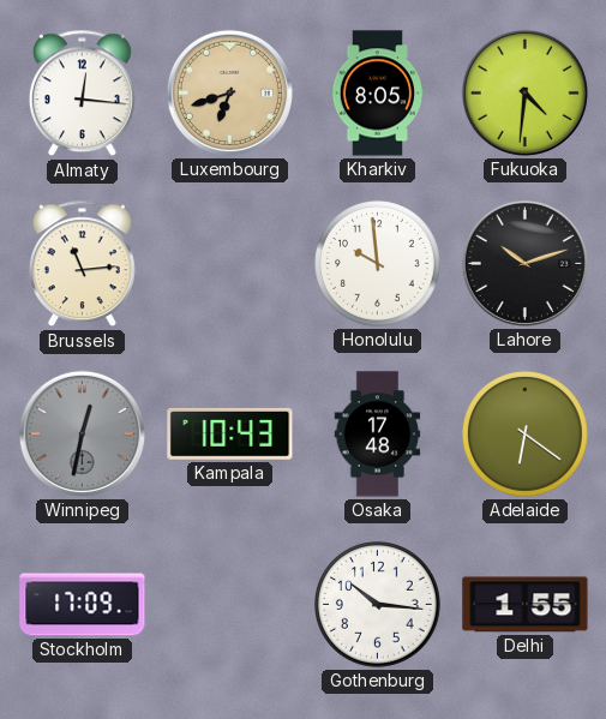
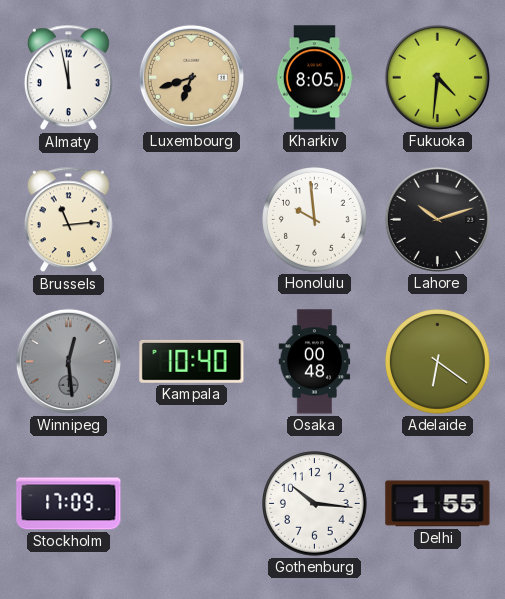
Almaty: 12:16 -> 11:58
Winnipeg: 12:32 -> 12:29
Kampala: 10:43 -> 10:40
Osaka: 17:48 -> 00:48
